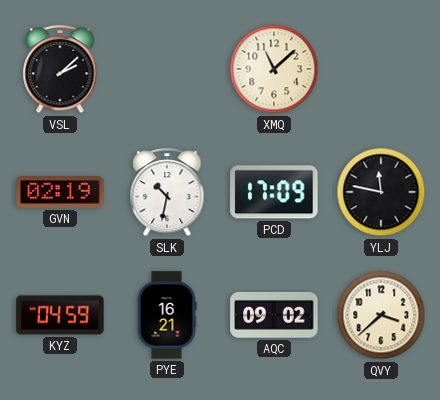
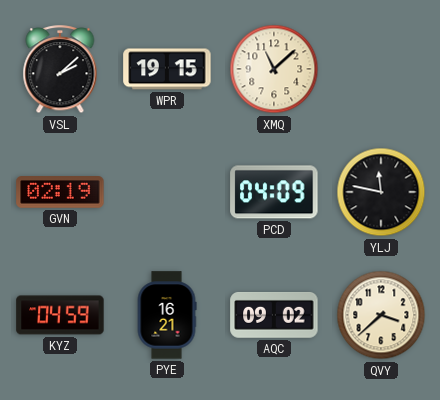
WPR: none -> 19:15
SLK: 10:32 -> none
PCD: 17:09 -> 04:09
